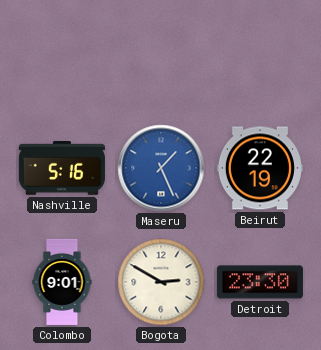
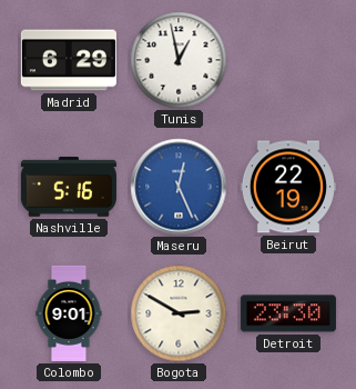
Madrid: none -> 6:29
Tunis: none -> 12:58
Maseru: 1:26 -> 12:26
